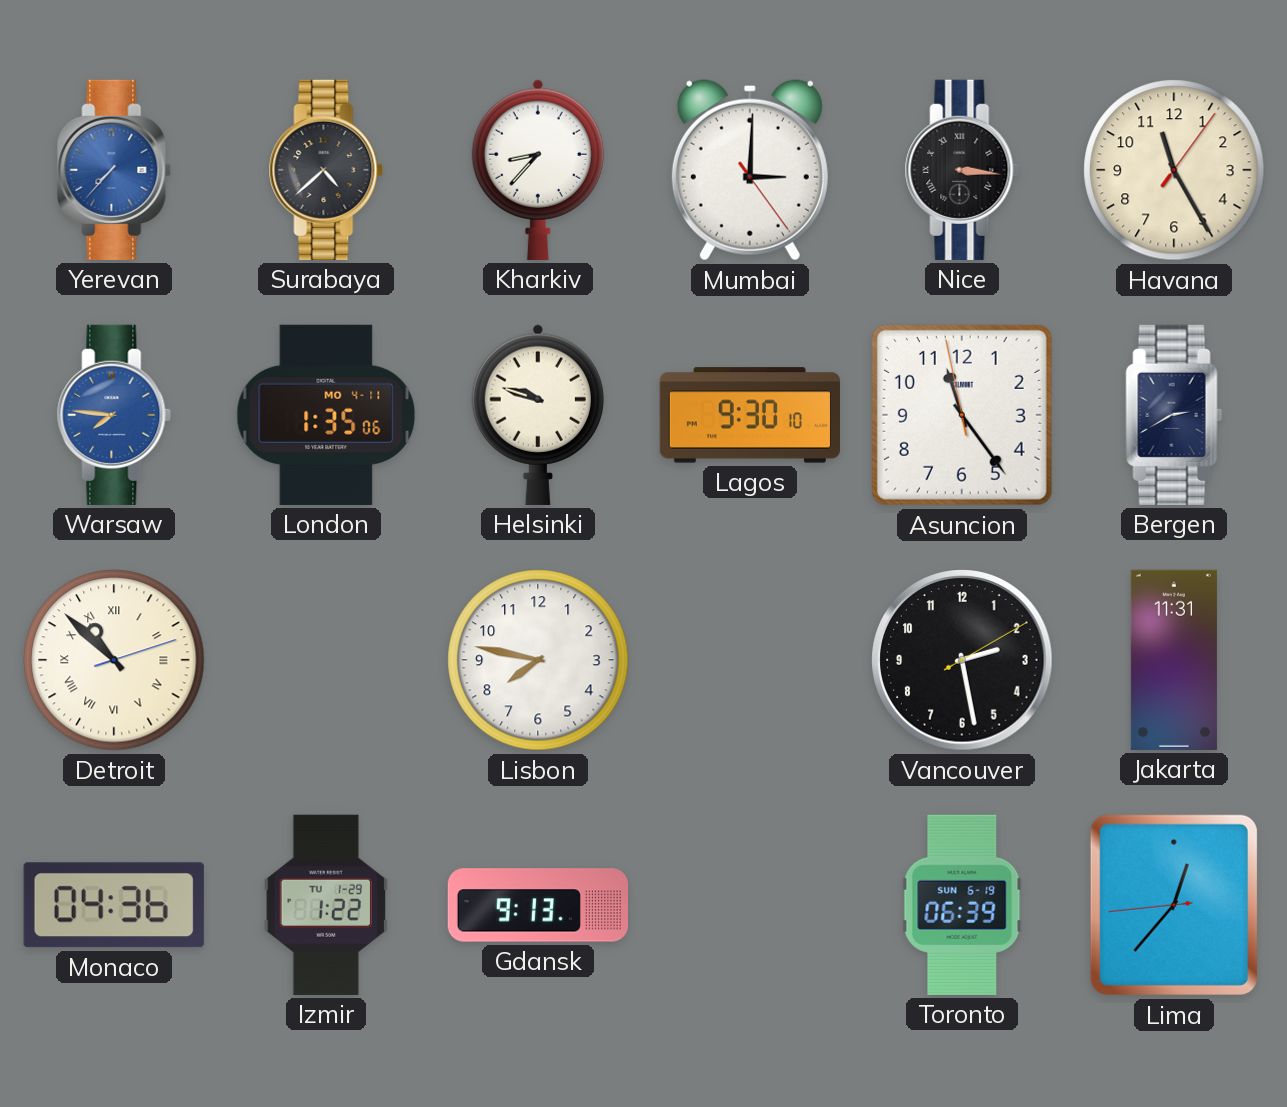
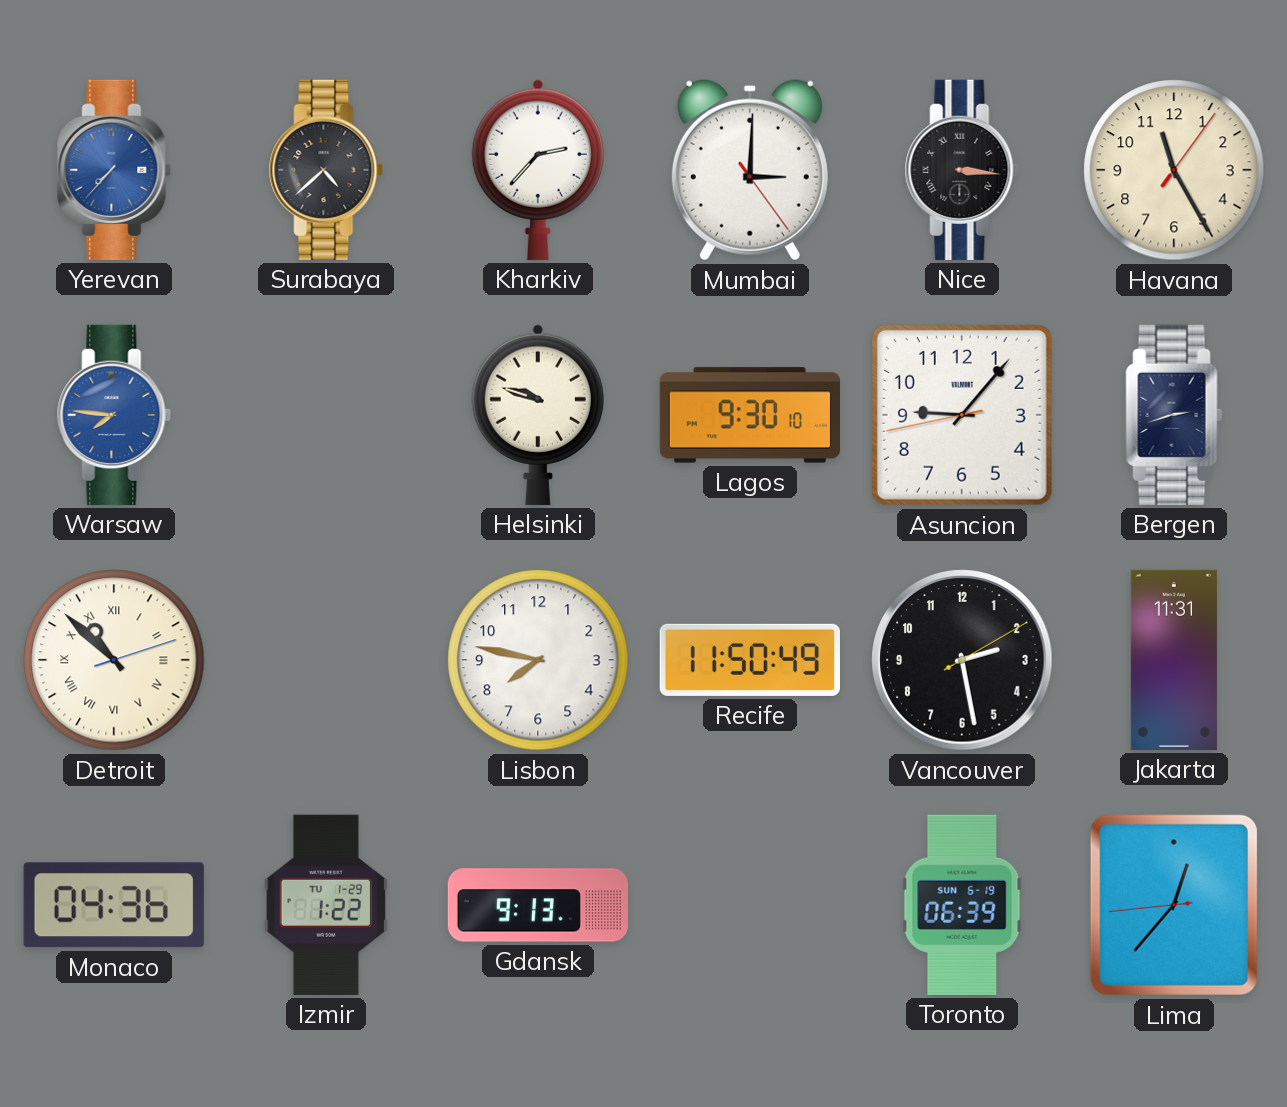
Kharkiv: 8:37 -> 2:37
London: 1:35 -> none
Asuncion: 11:23 -> 9:06
Bergen: 2:40 -> 2:42
Recife: none -> 11:50
